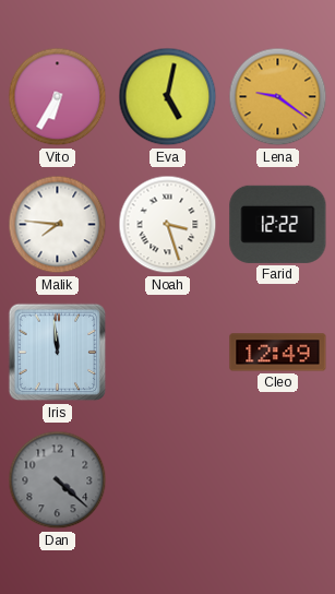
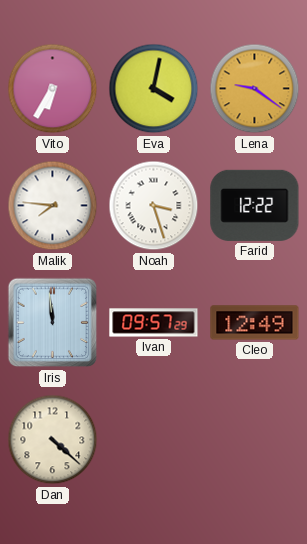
Eva: 5:02 -> 4:02
Ivan: none -> 09:57
Dan dial: grey -> cream
